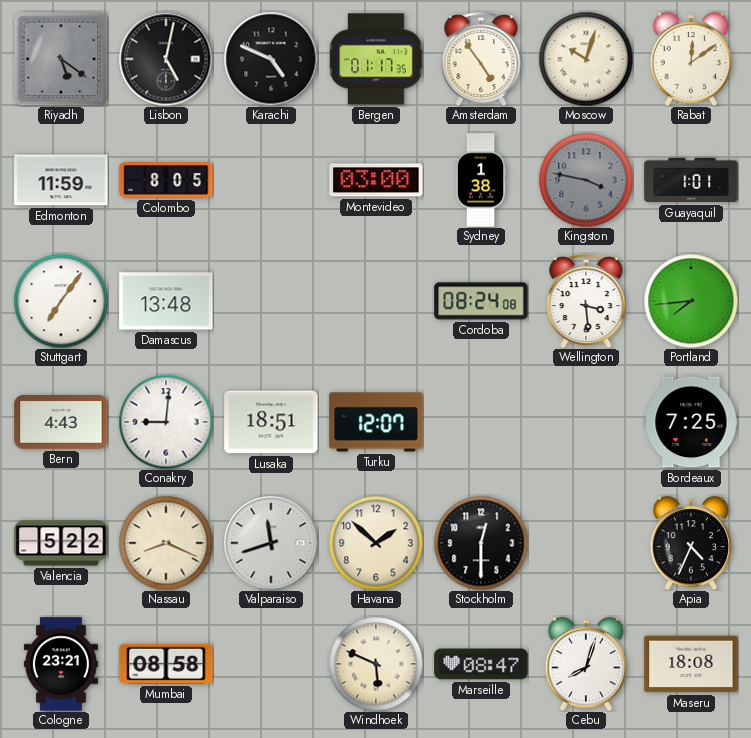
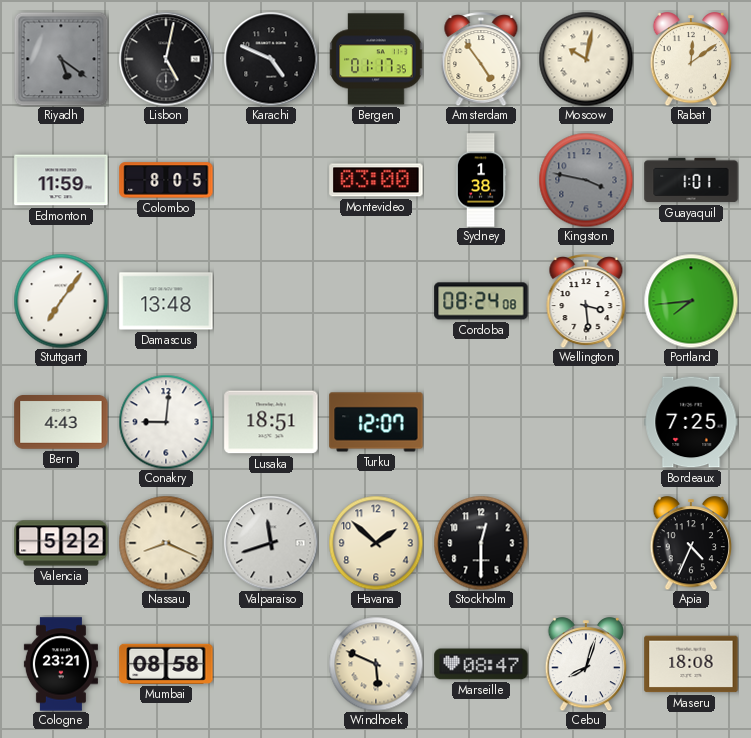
Moscow: 10:03 -> 10:02
